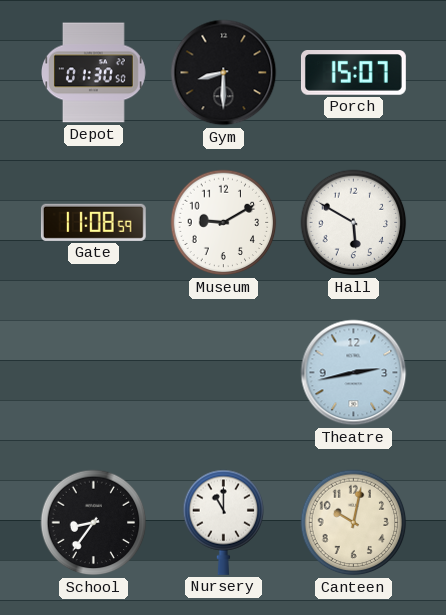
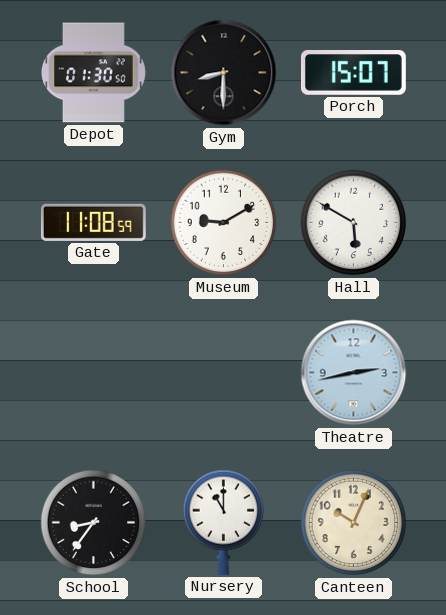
Canteen: 10:02 -> 10:04
